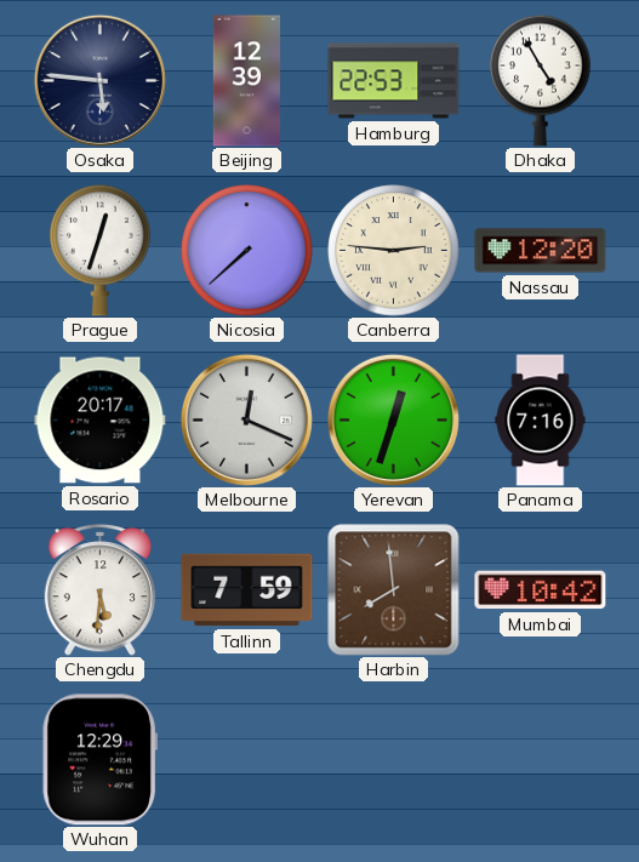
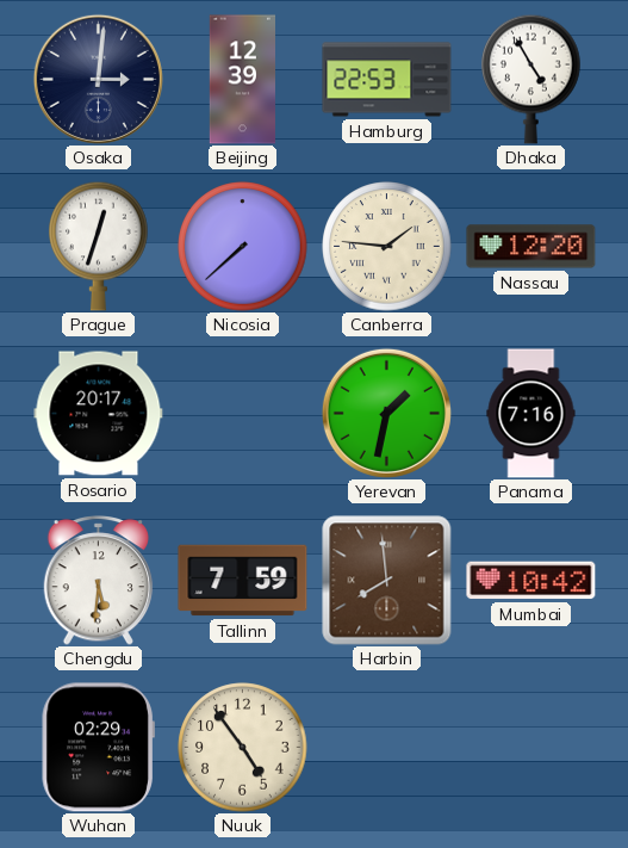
Osaka: 5:46 -> 3:01
Canberra: 2:46 -> 1:46
Melbourne: 12:19 -> none
Yerevan: 12:33 -> 1:32
Wuhan: 12:29 -> 02:29
Nuuk: none -> 4:54
